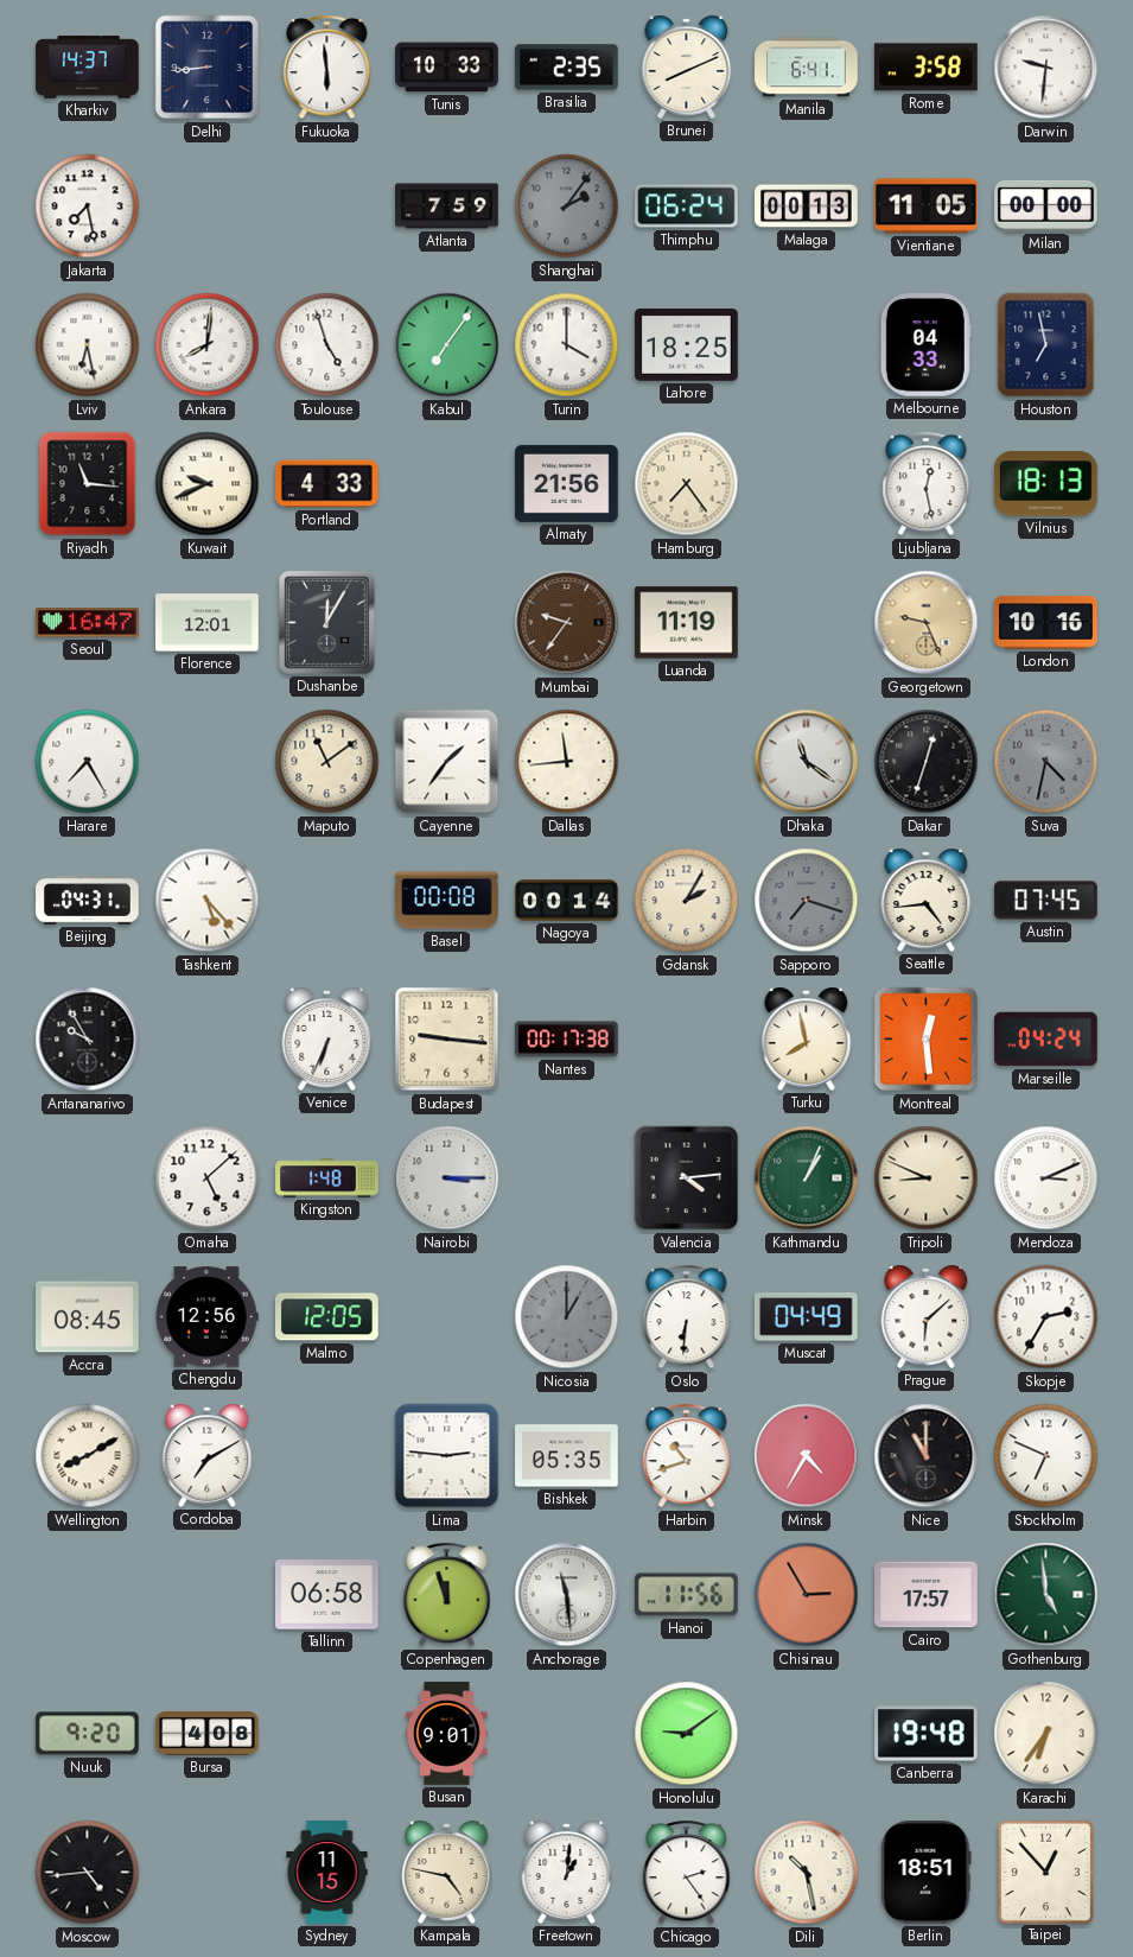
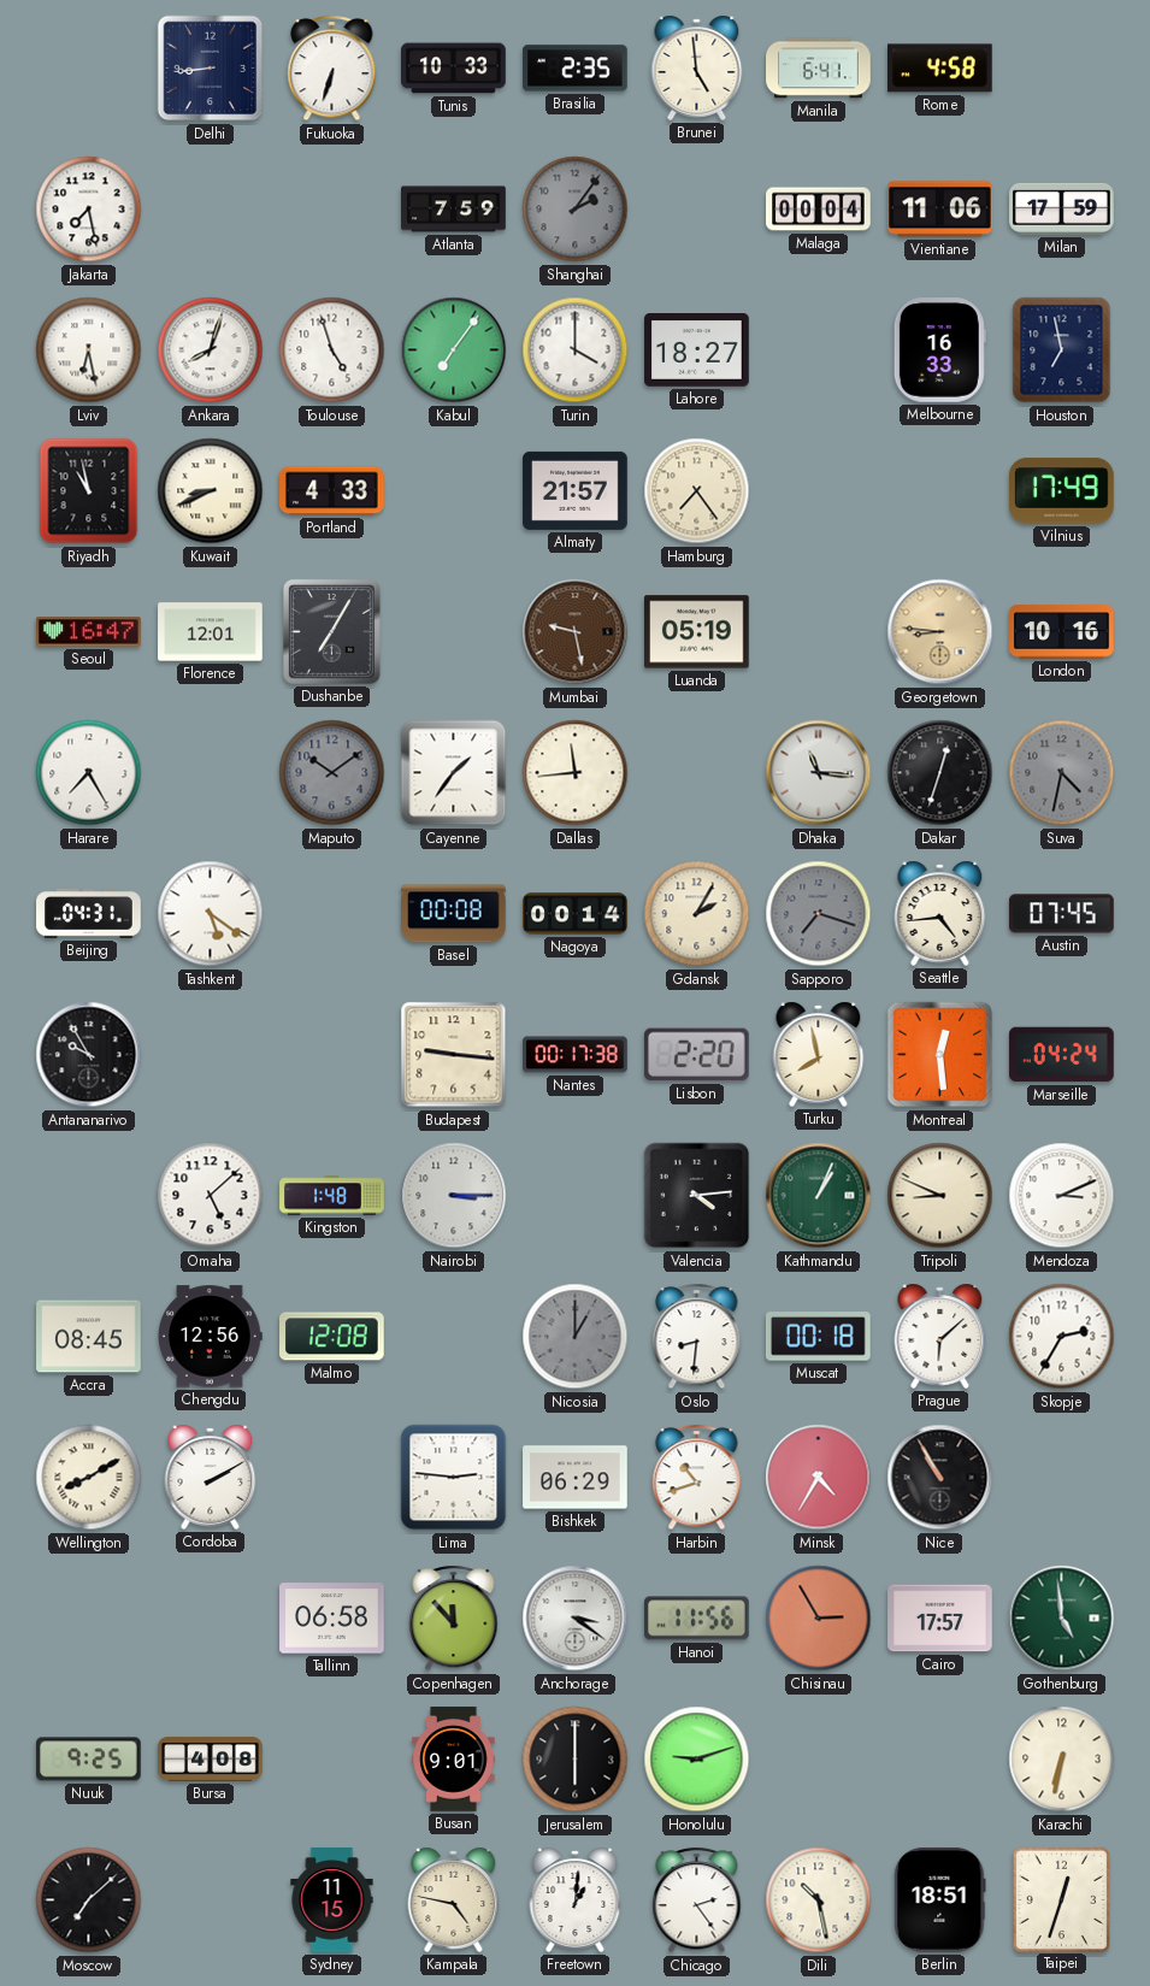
Kharkiv: 14:37 -> none
Fukuoka: 5:59 -> 6:33
Brunei: 8:11 -> 4:59
Rome: 3:58 -> 4:58
Darwin: 9:31 -> none
Thimphu: 06:24 -> none
Malaga: 00:13 -> 00:04
Vientiane: 11:05 -> 11:06
Milan: 00:00 -> 17:59
Ankara: 8:01 -> 8:03
Lahore: 18:25 -> 18:27
Melbourne: 04:33 -> 16:33
Riyadh: 11:16 -> 10:58
Kuwait: 9:41 -> 8:41
Almaty: 21:56 -> 21:57
Ljubljana: 12:28 -> none
Vilnius: 18:13 -> 17:49
Dushanbe: 12:05 -> 7:05
Mumbai: 9:36 -> 9:28
Luanda: 11:19 -> 05:19
Georgetown: 9:26 -> 8:46
Maputo: 11:09 -> 10:09
Maputo dial: cream -> grey
Dhaka: 11:21 -> 11:16
Tashkent: 5:23 -> 5:21
Venice: 6:34 -> none
Lisbon: none -> 2:20
Malmo: 12:05 -> 12:08
Oslo: 6:31 -> 8:31
Muscat: 04:49 -> 00:18
Cordoba: 7:10 -> 2:10
Bishkek: 05:35 -> 06:29
Nice: 11:00 -> 10:55
Stockholm: 6:49 -> none
Copenhagen: 11:57 -> 11:53
Anchorage: 11:29 -> 3:21
Nuuk: 9:20 -> 9:25
Jerusalem: none -> 6:00
Honolulu: 9:09 -> 9:12
Canberra: 19:48 -> none
Karachi: 6:36 -> 6:32
Moscow: 4:44 -> 7:08
Taipei: 12:53 -> 12:33
